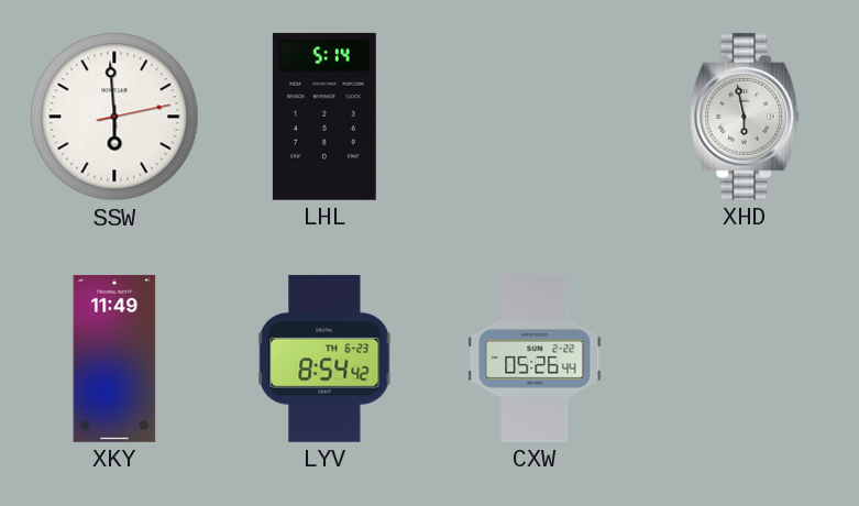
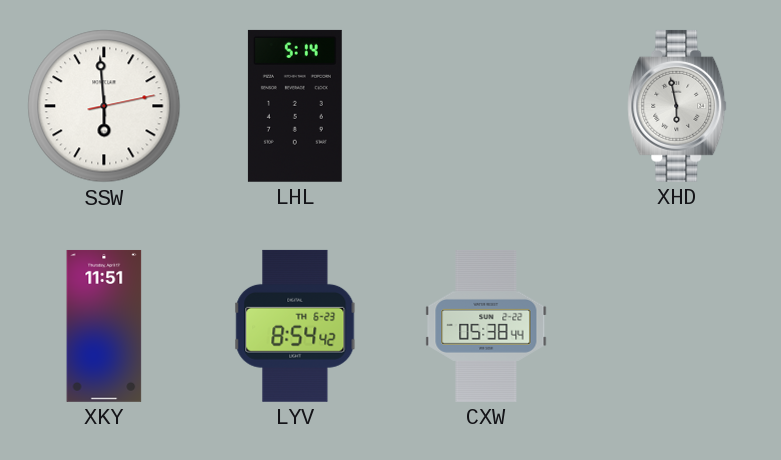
XKY: 11:49 -> 11:51
CXW: 05:26 -> 05:38
